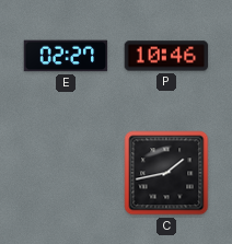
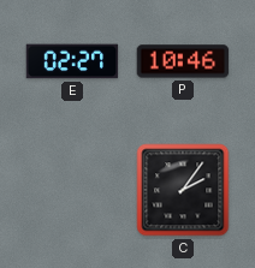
C: 1:43 -> 2:06
